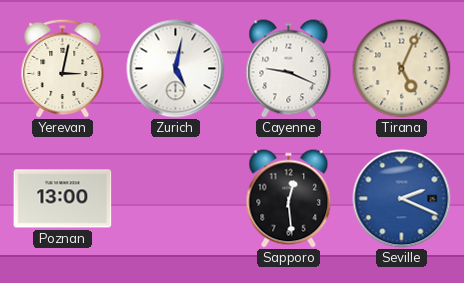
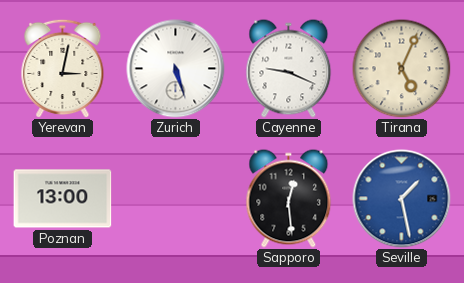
Zurich: 5:02 -> 5:27
Seville: 2:19 -> 1:28
